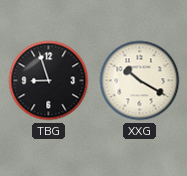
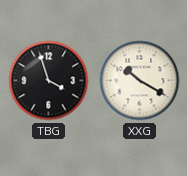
TBG: 8:57 -> 3:57
